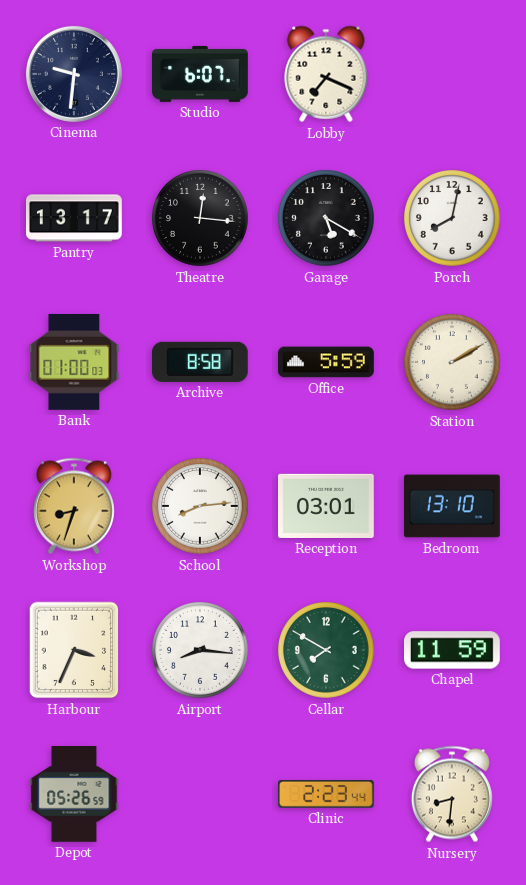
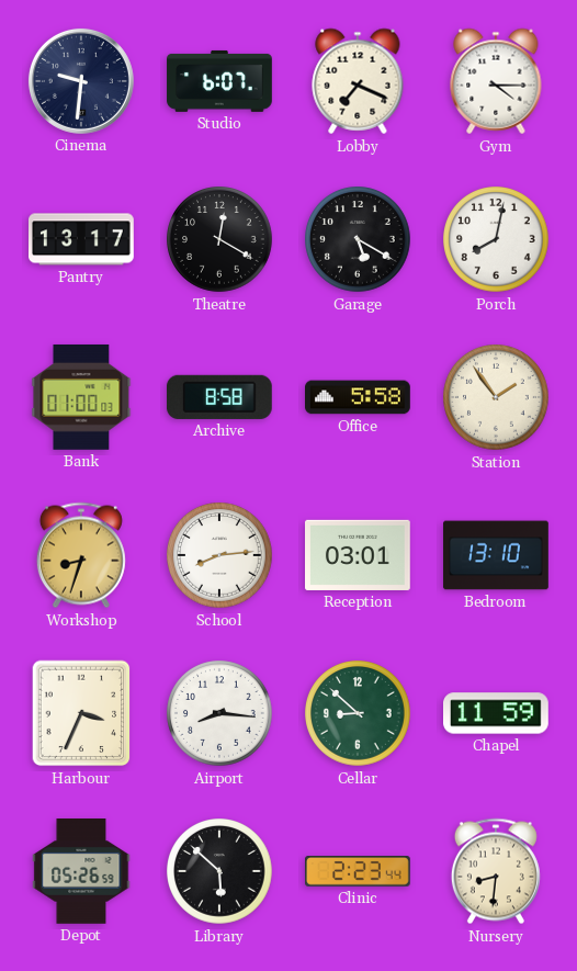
Gym: none -> 4:15
Theatre: 12:16 -> 12:20
Office: 5:59 -> 5:58
Station: 2:10 -> 1:54
Cellar: 7:50 -> 8:52
Library: none -> 5:52
